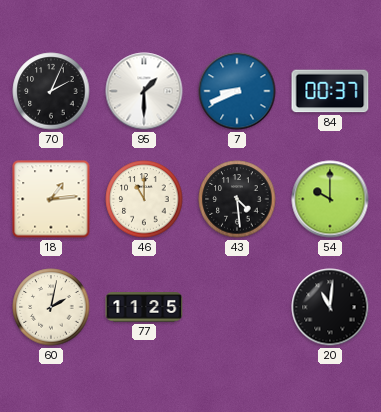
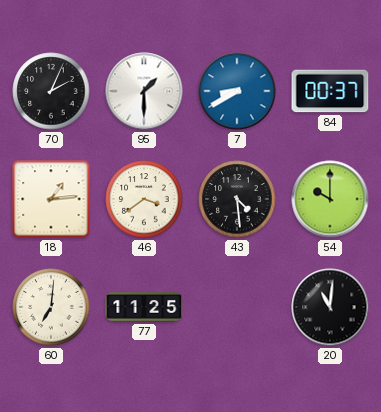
7: 8:41 -> 8:40
46: 11:00 -> 3:39
60: 2:02 -> 7:01
